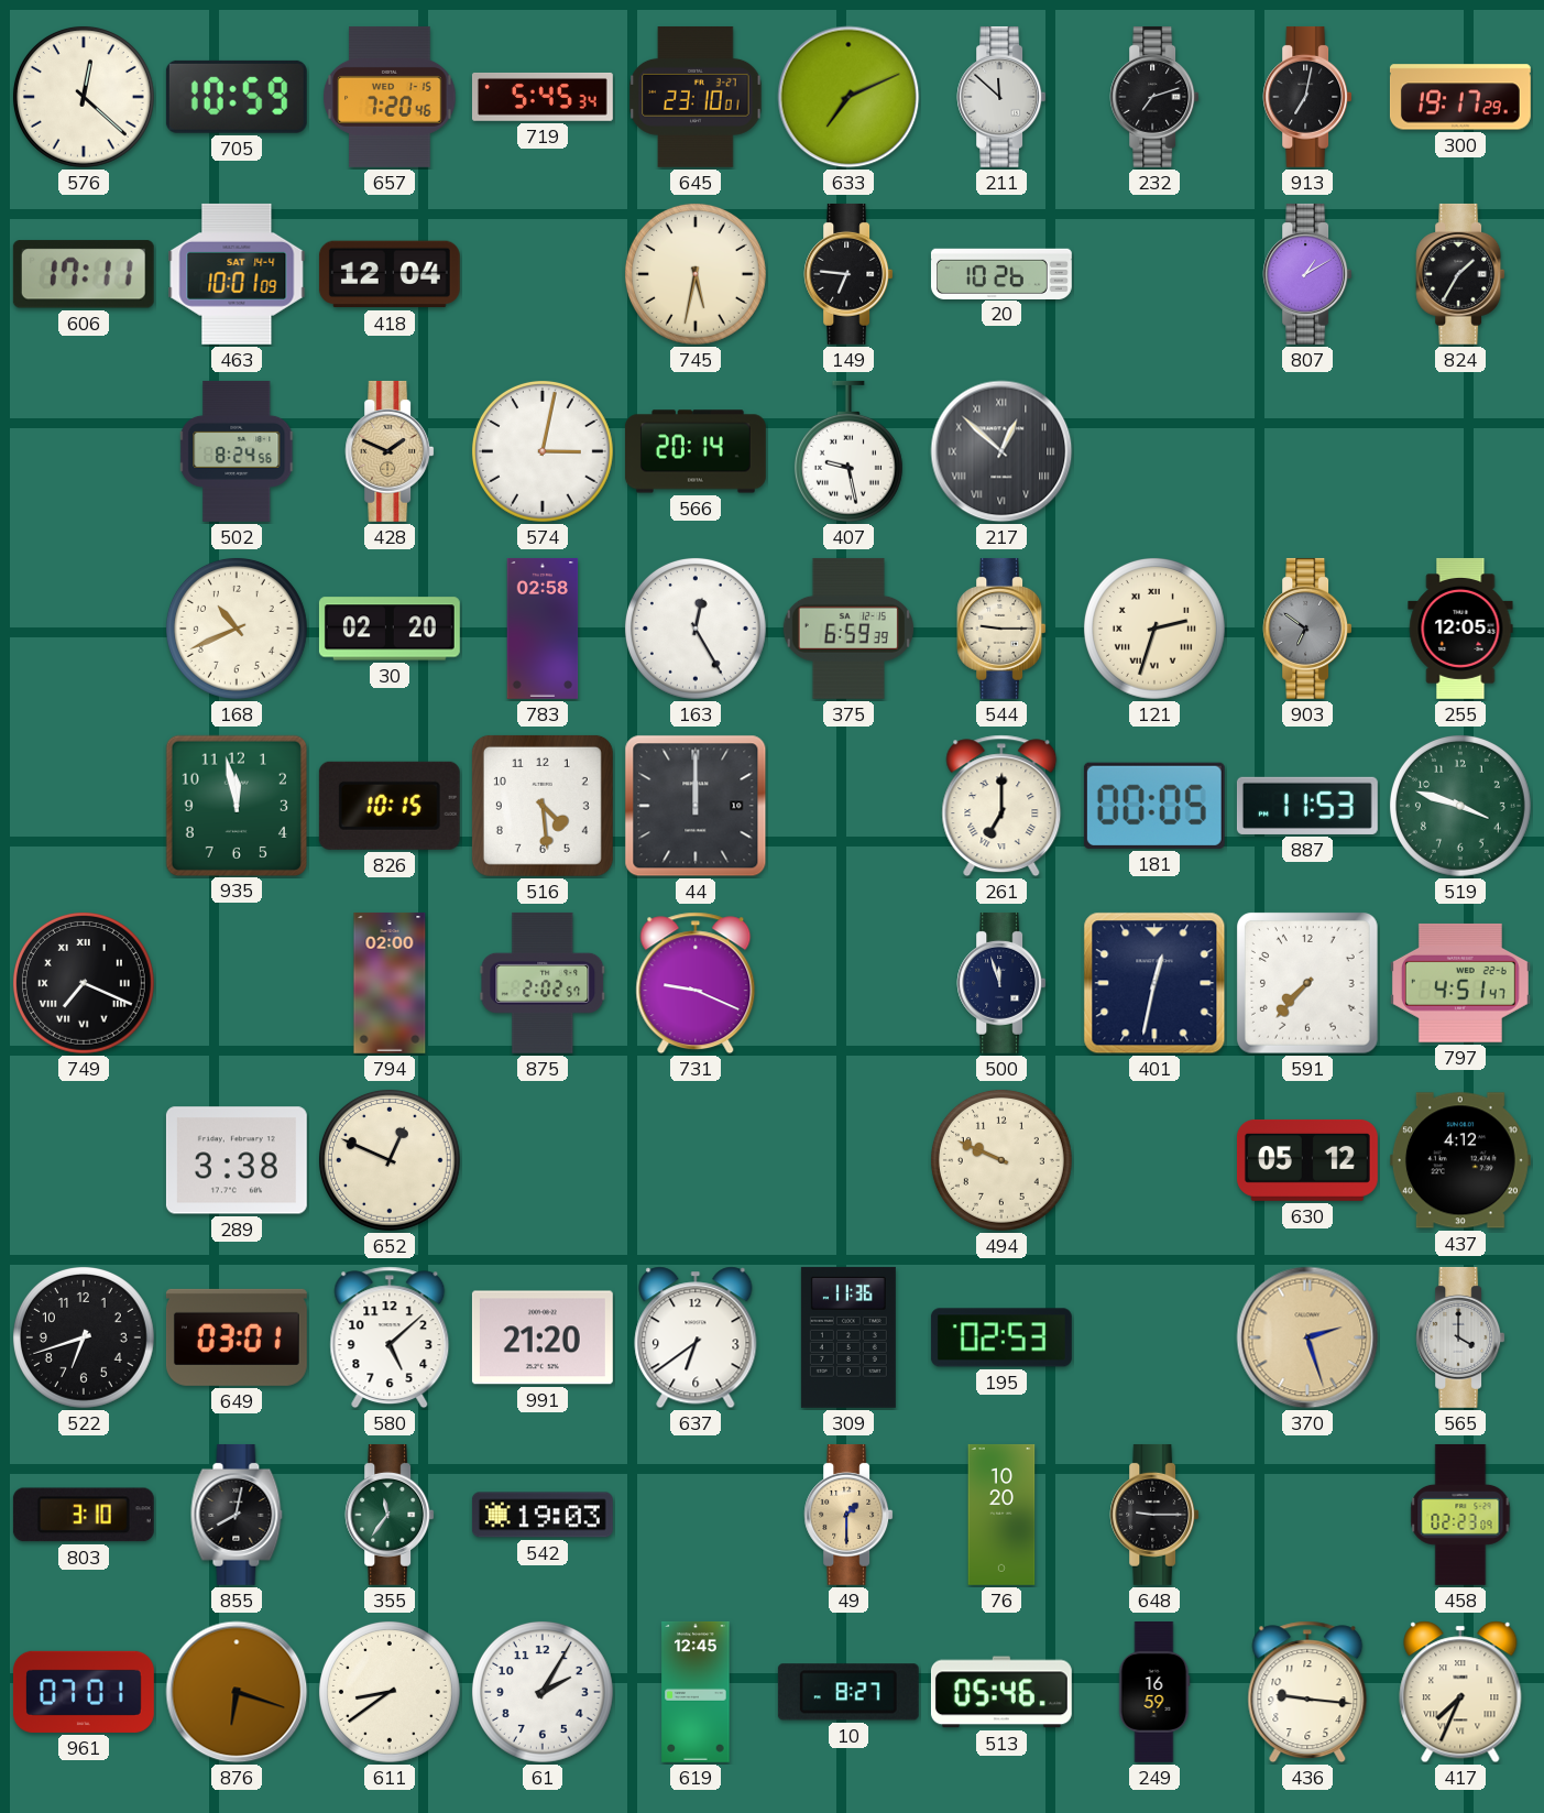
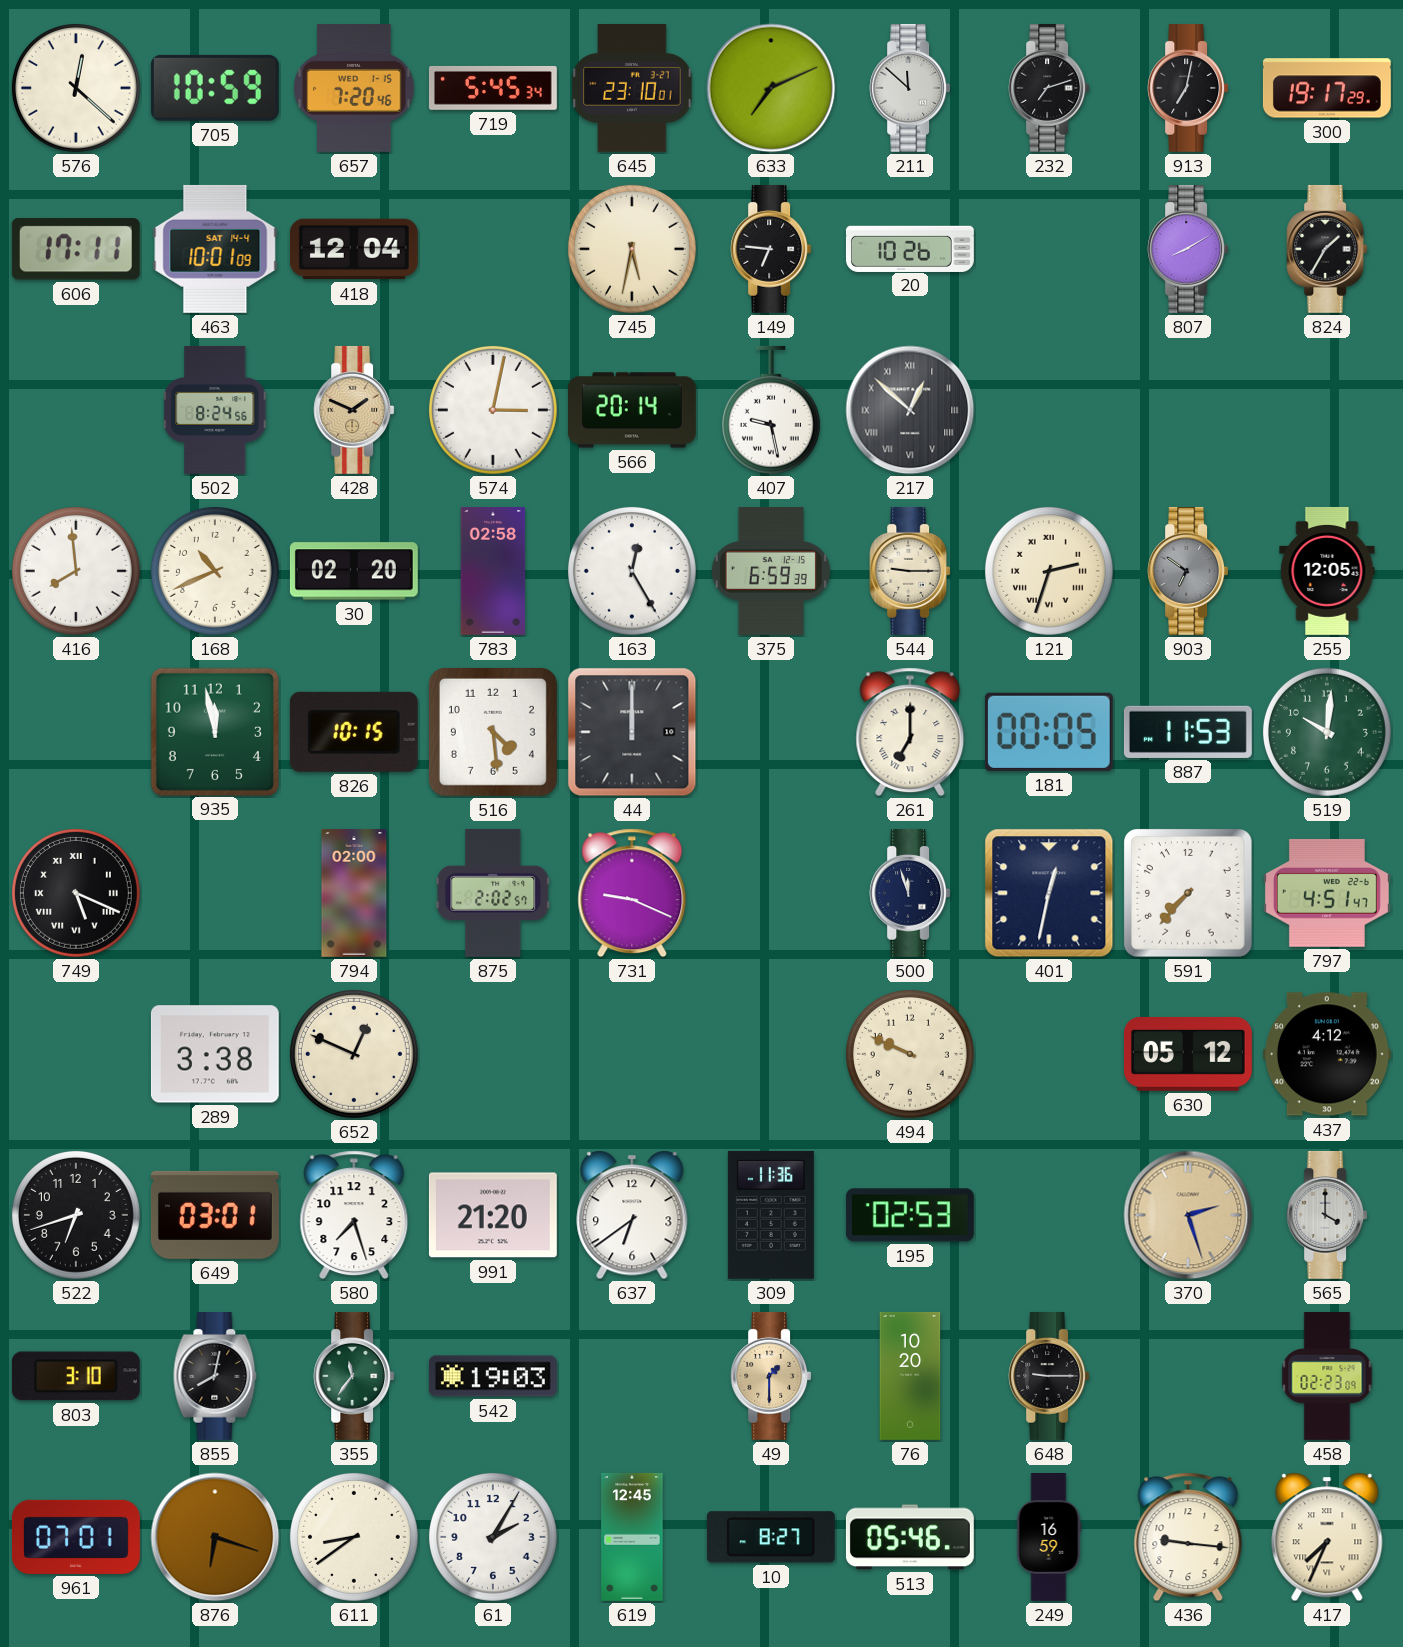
807: 1:10 -> 8:10
416: none -> 7:59
519: 3:48 -> 10:01
749: 7:19 -> 5:19
580: 5:08 -> 7:27
